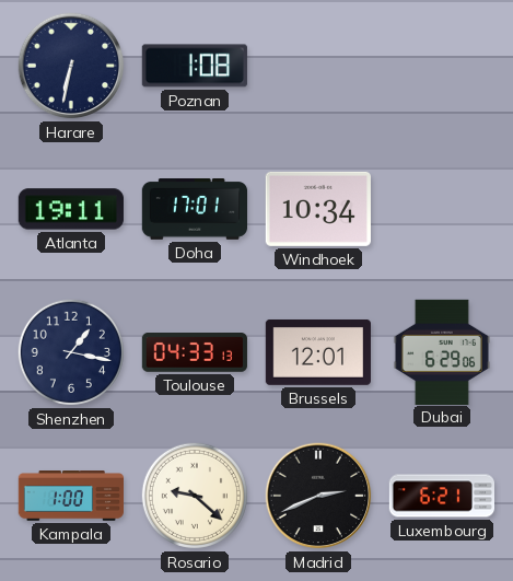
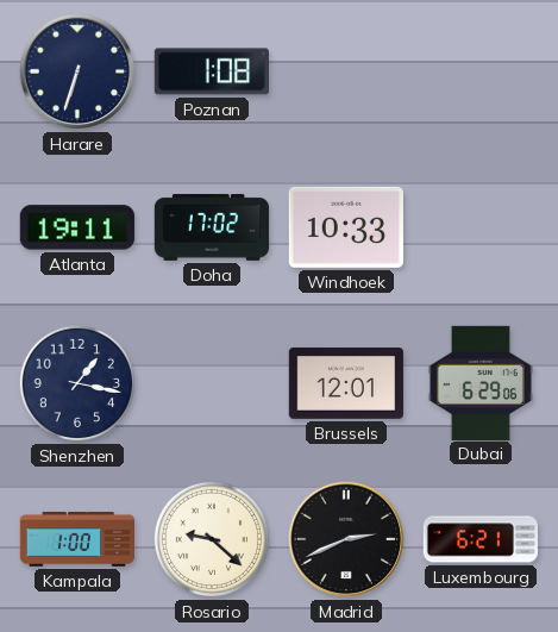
Harare: 6:32 -> 6:33
Doha: 17:01 -> 17:02
Windhoek: 10:34 -> 10:33
Toulouse: 04:33 -> none
